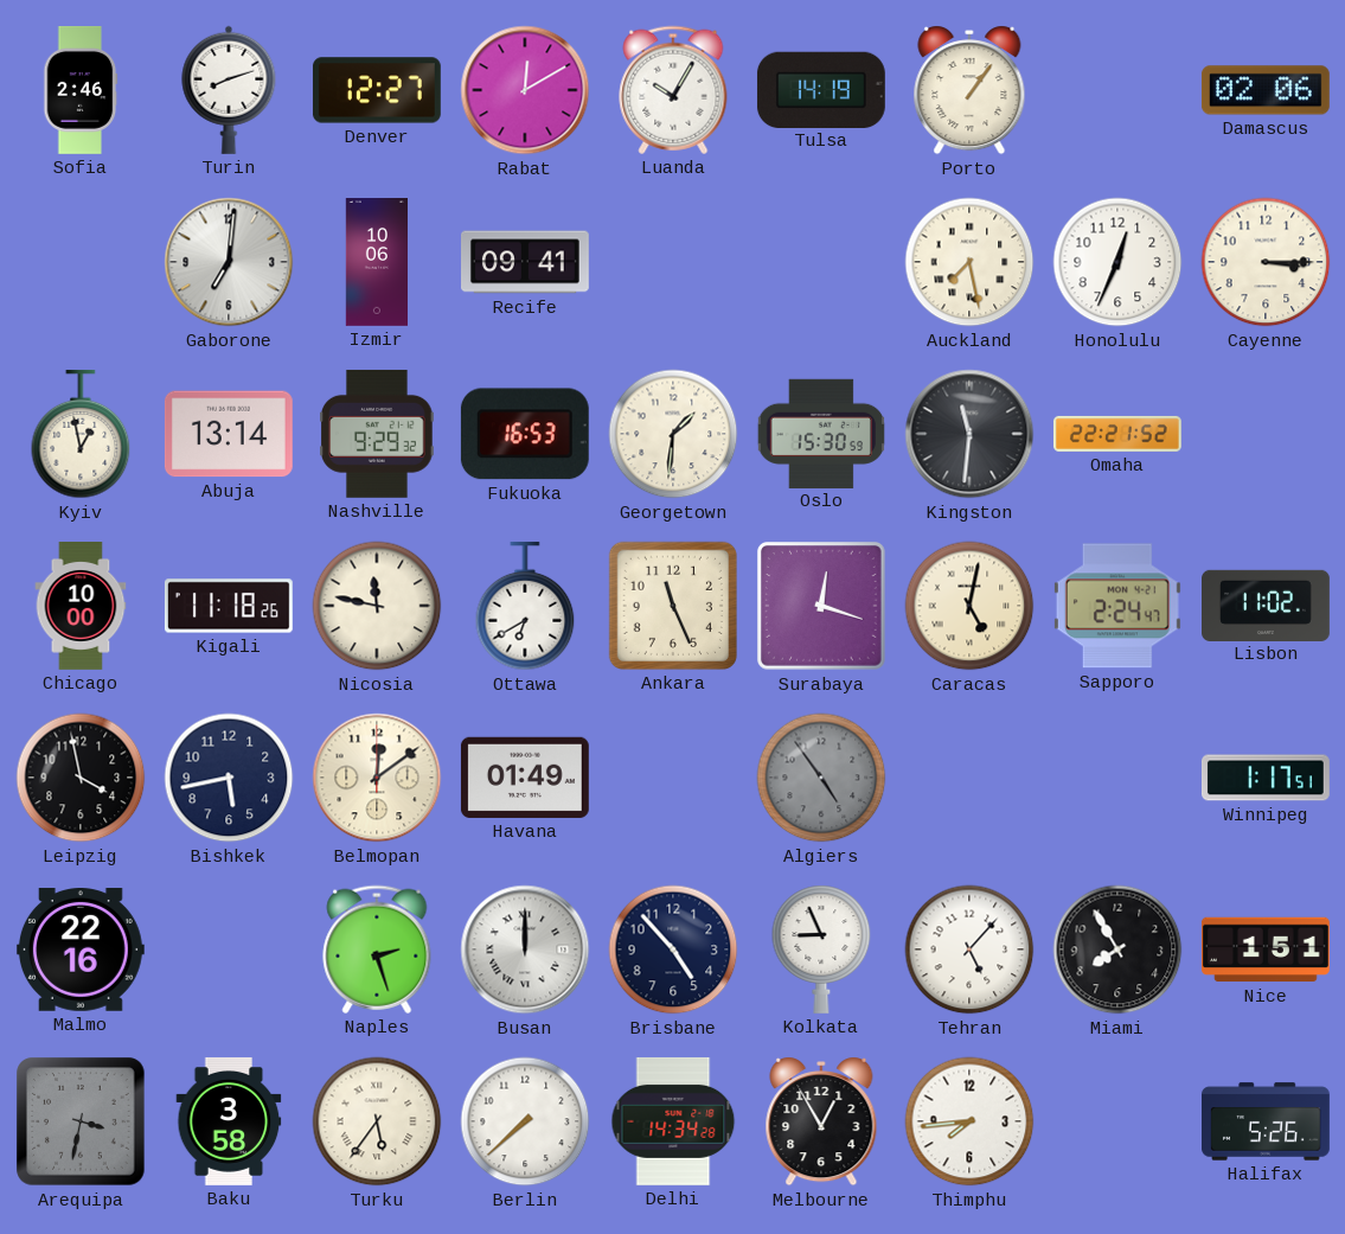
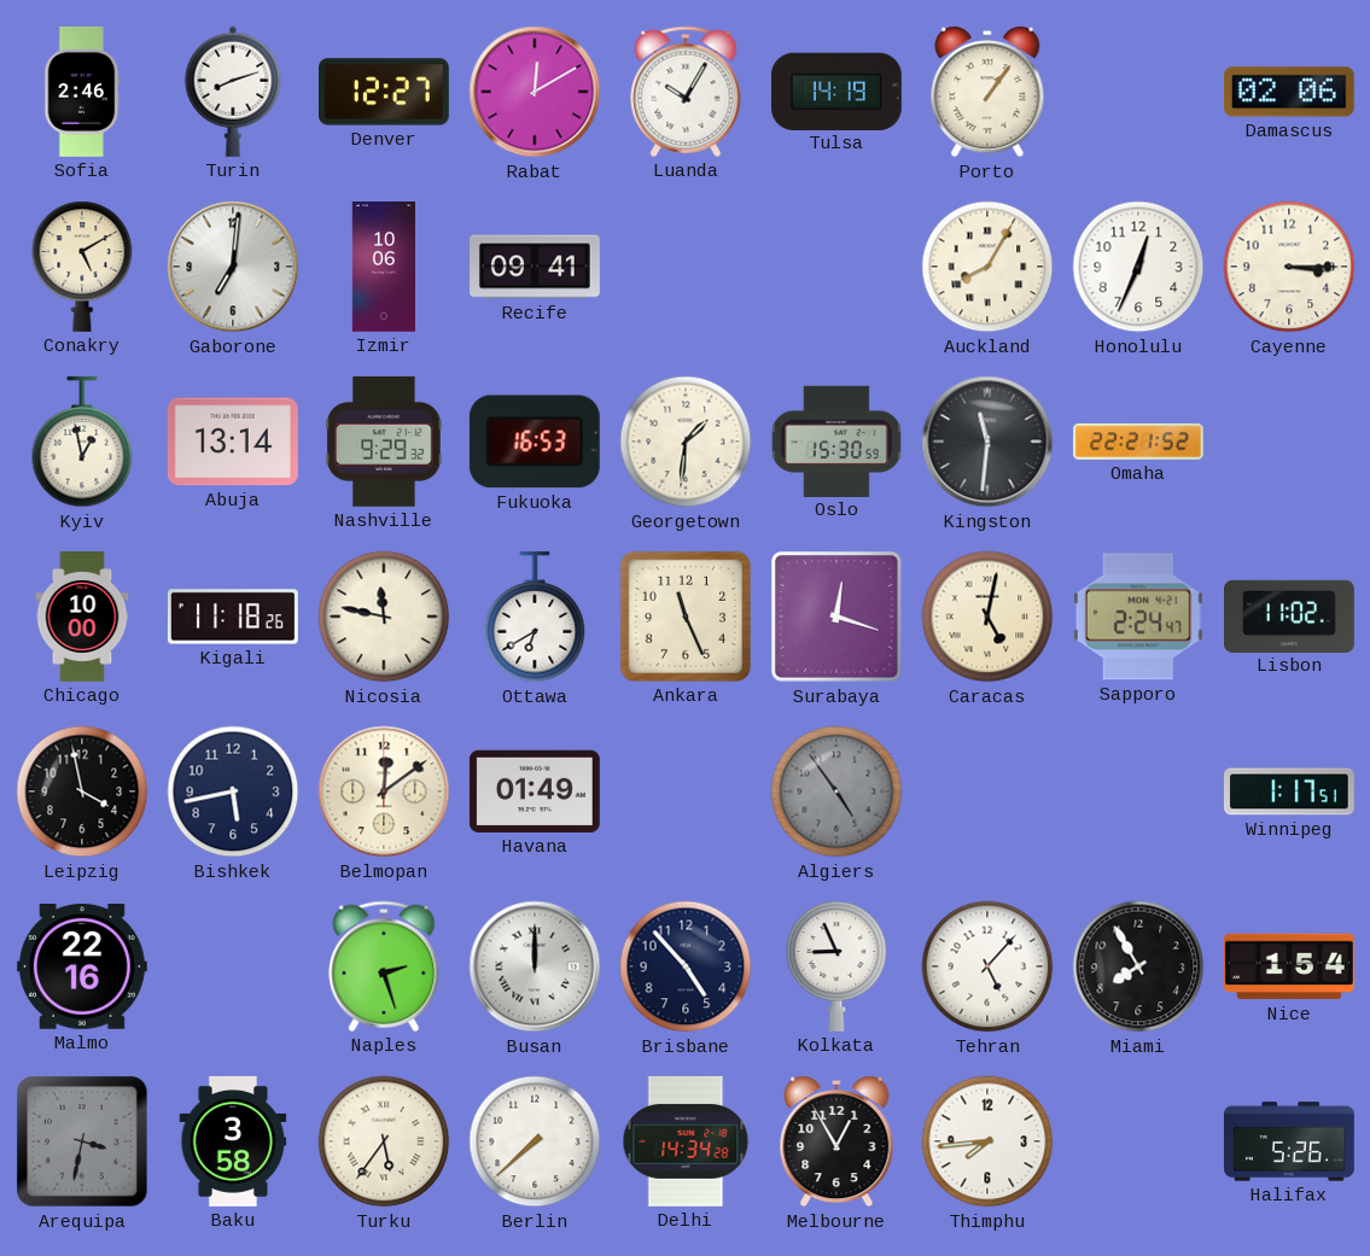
Conakry: none -> 5:10
Auckland: 7:28 -> 8:05
Nice: 1:51 -> 1:54
